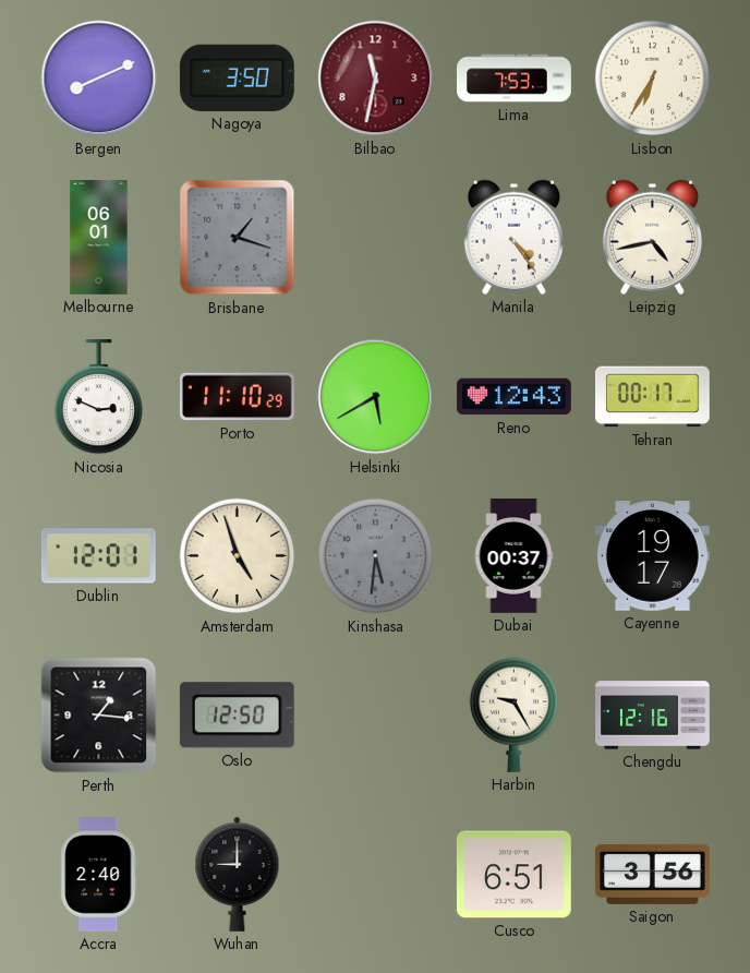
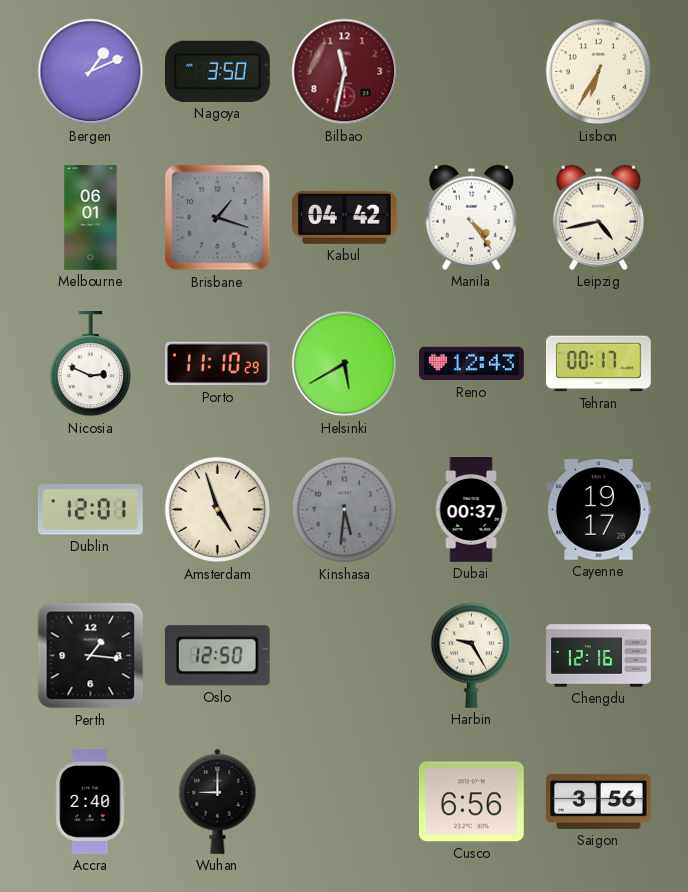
Bergen: 8:11 -> 1:11
Lima: 7:53 -> none
Kabul: none -> 04:42
Cusco: 6:51 -> 6:56
